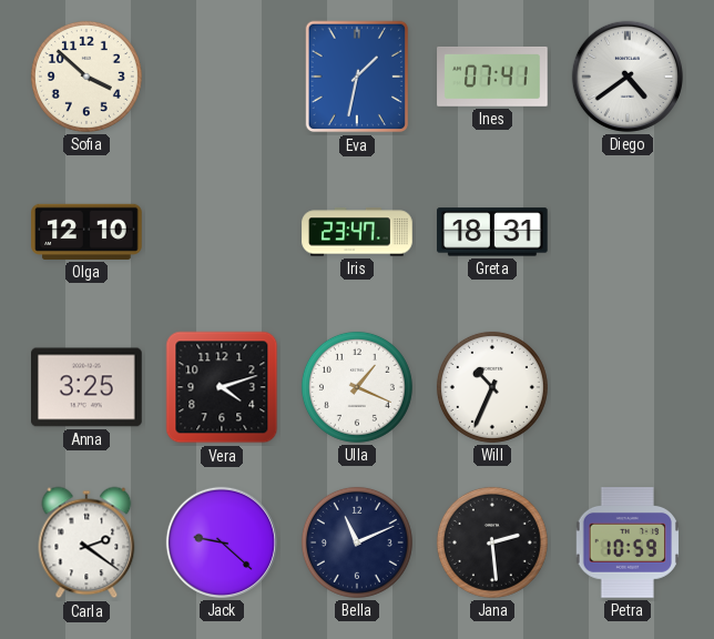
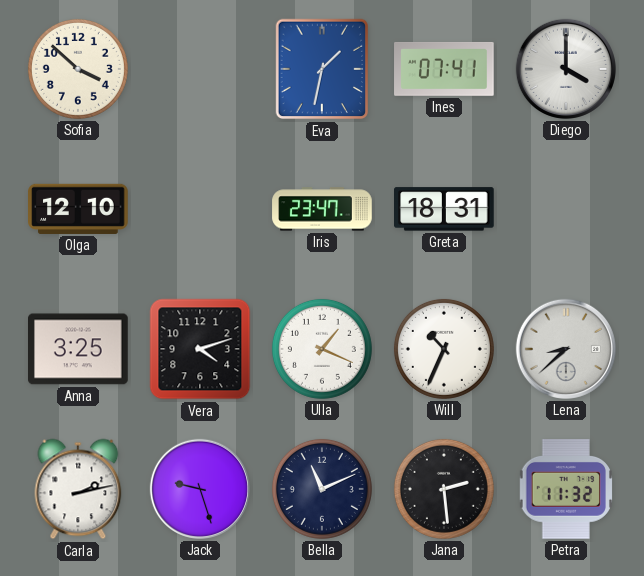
Diego: 4:39 -> 4:00
Lena: none -> 8:38
Carla: 2:21 -> 2:13
Jack: 9:22 -> 9:27
Petra: 10:59 -> 11:32
